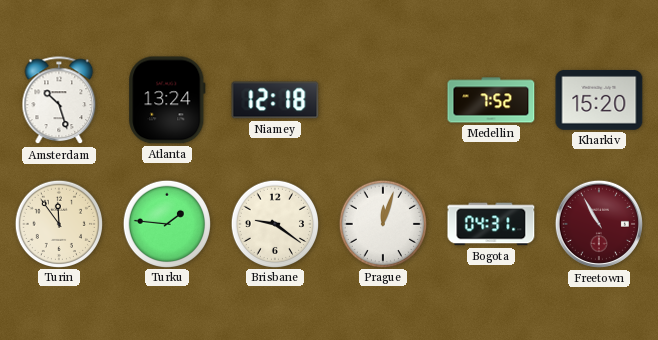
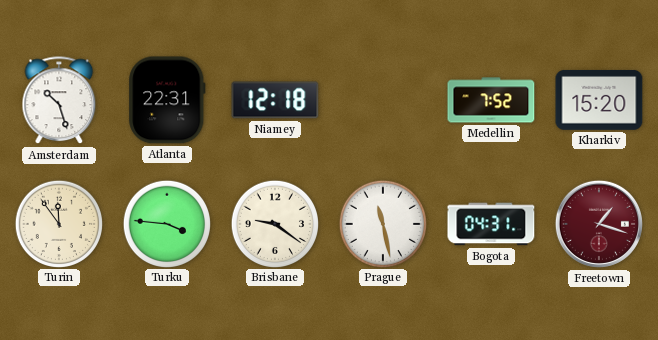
Atlanta: 13:24 -> 22:31
Turku: 1:46 -> 3:46
Prague: 12:03 -> 11:28
Freetown: 10:55 -> 1:18
